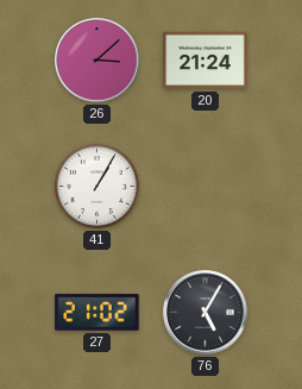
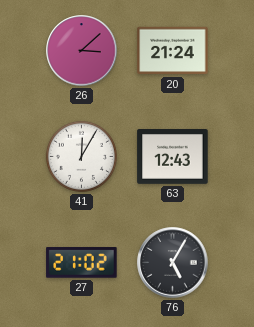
41: 1:05 -> 12:05
63: none -> 12:43
